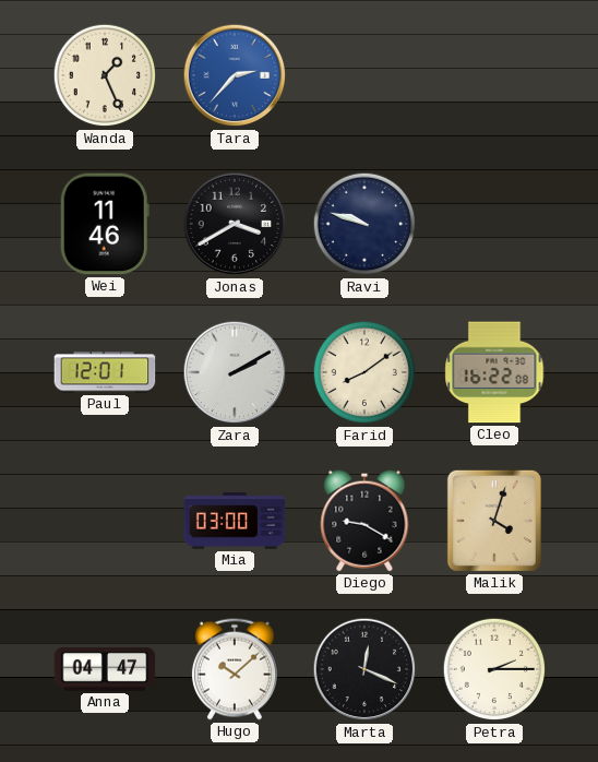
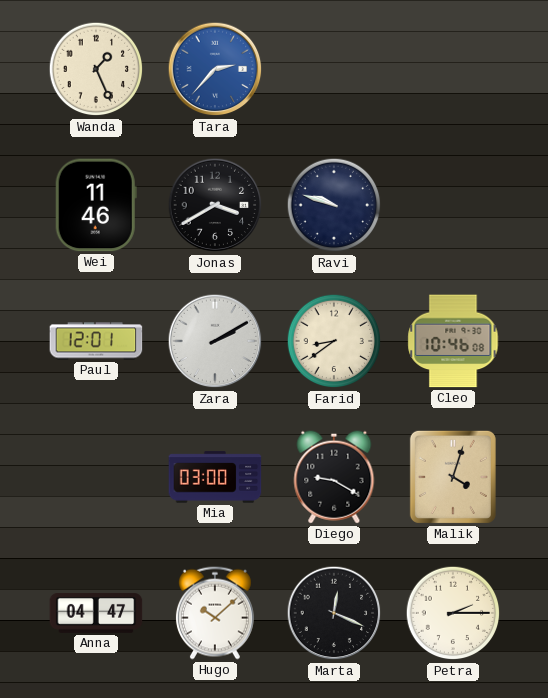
Farid: 8:09 -> 8:39
Cleo: 16:22 -> 10:46
